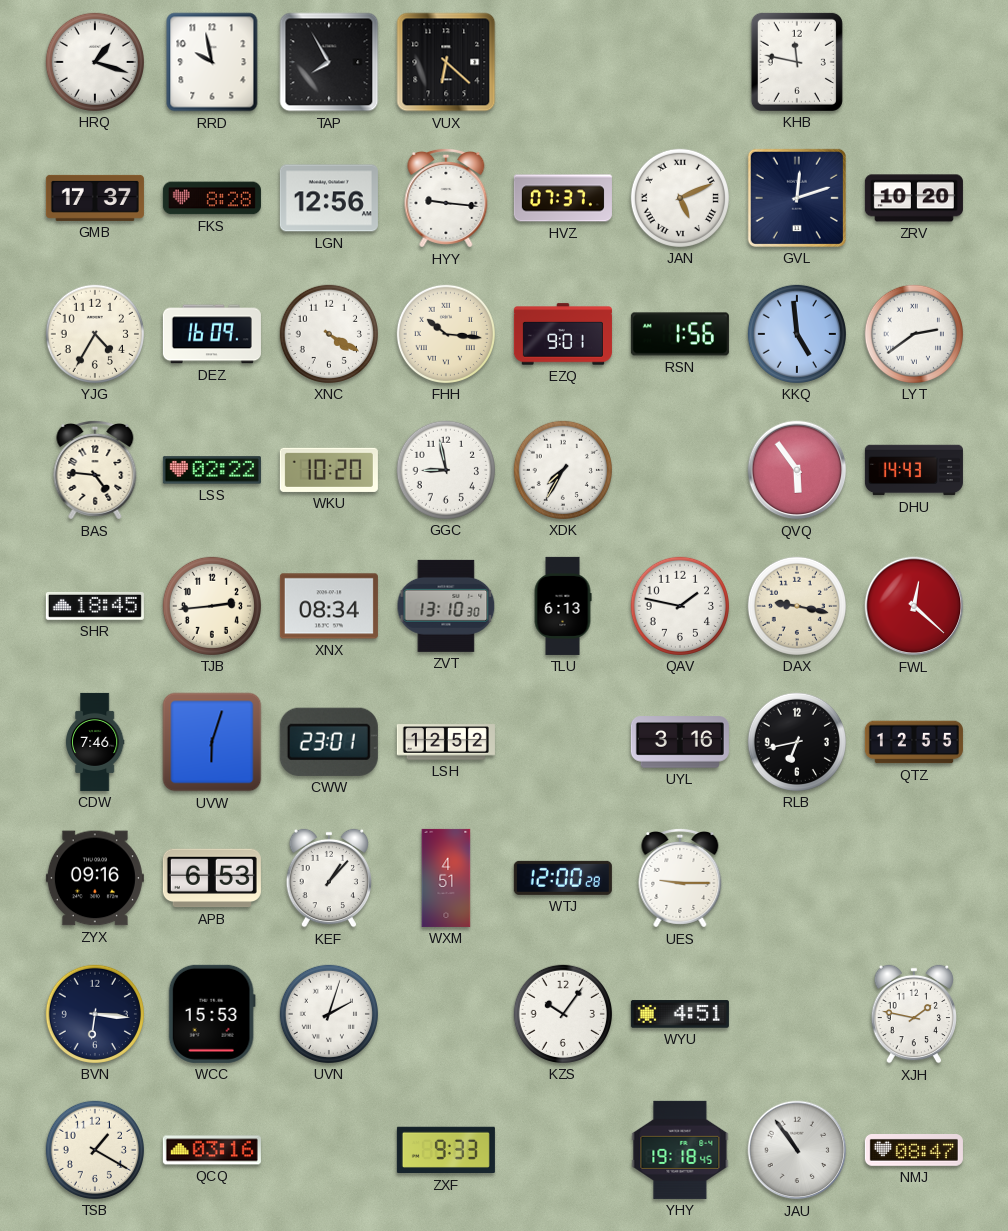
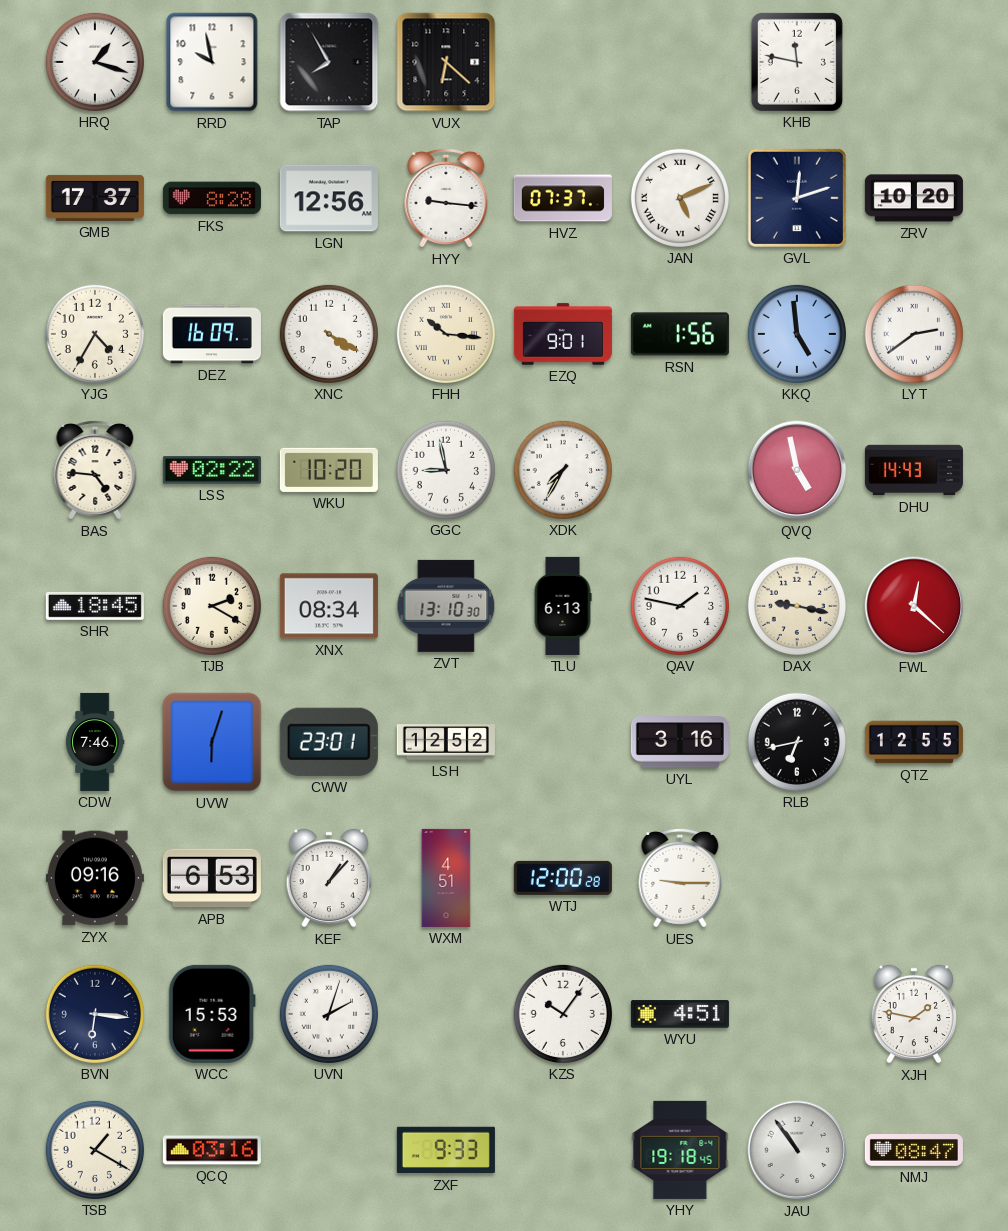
QVQ: 5:54 -> 4:58
TJB: 2:44 -> 2:20
